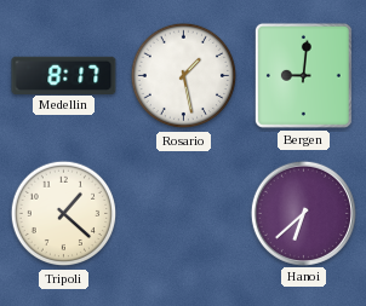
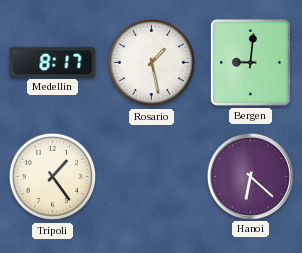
Tripoli: 1:22 -> 1:24
Hanoi: 6:38 -> 6:22
